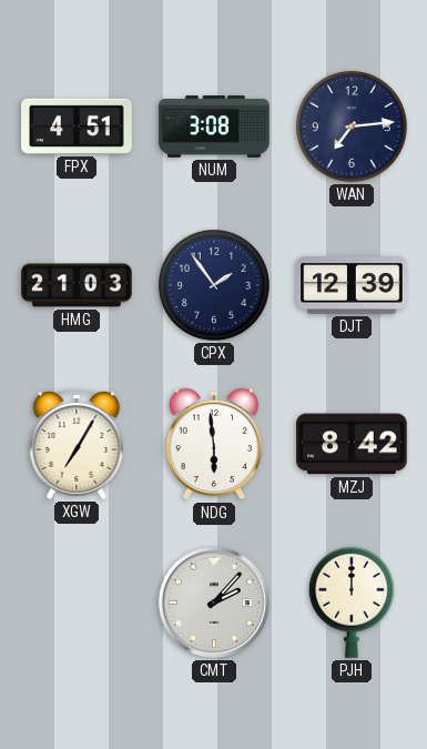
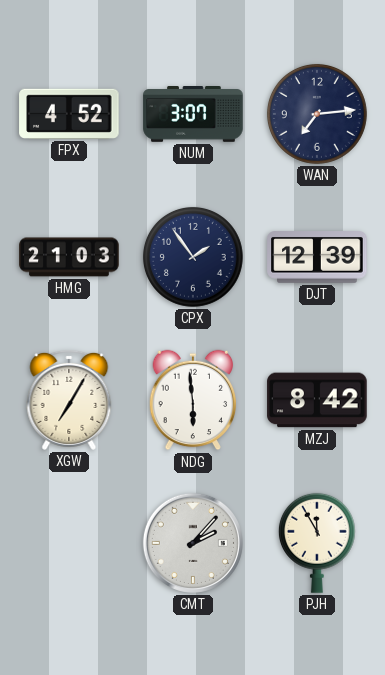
FPX: 4:51 -> 4:52
NUM: 3:08 -> 3:07
PJH: 12:00 -> 11:55
